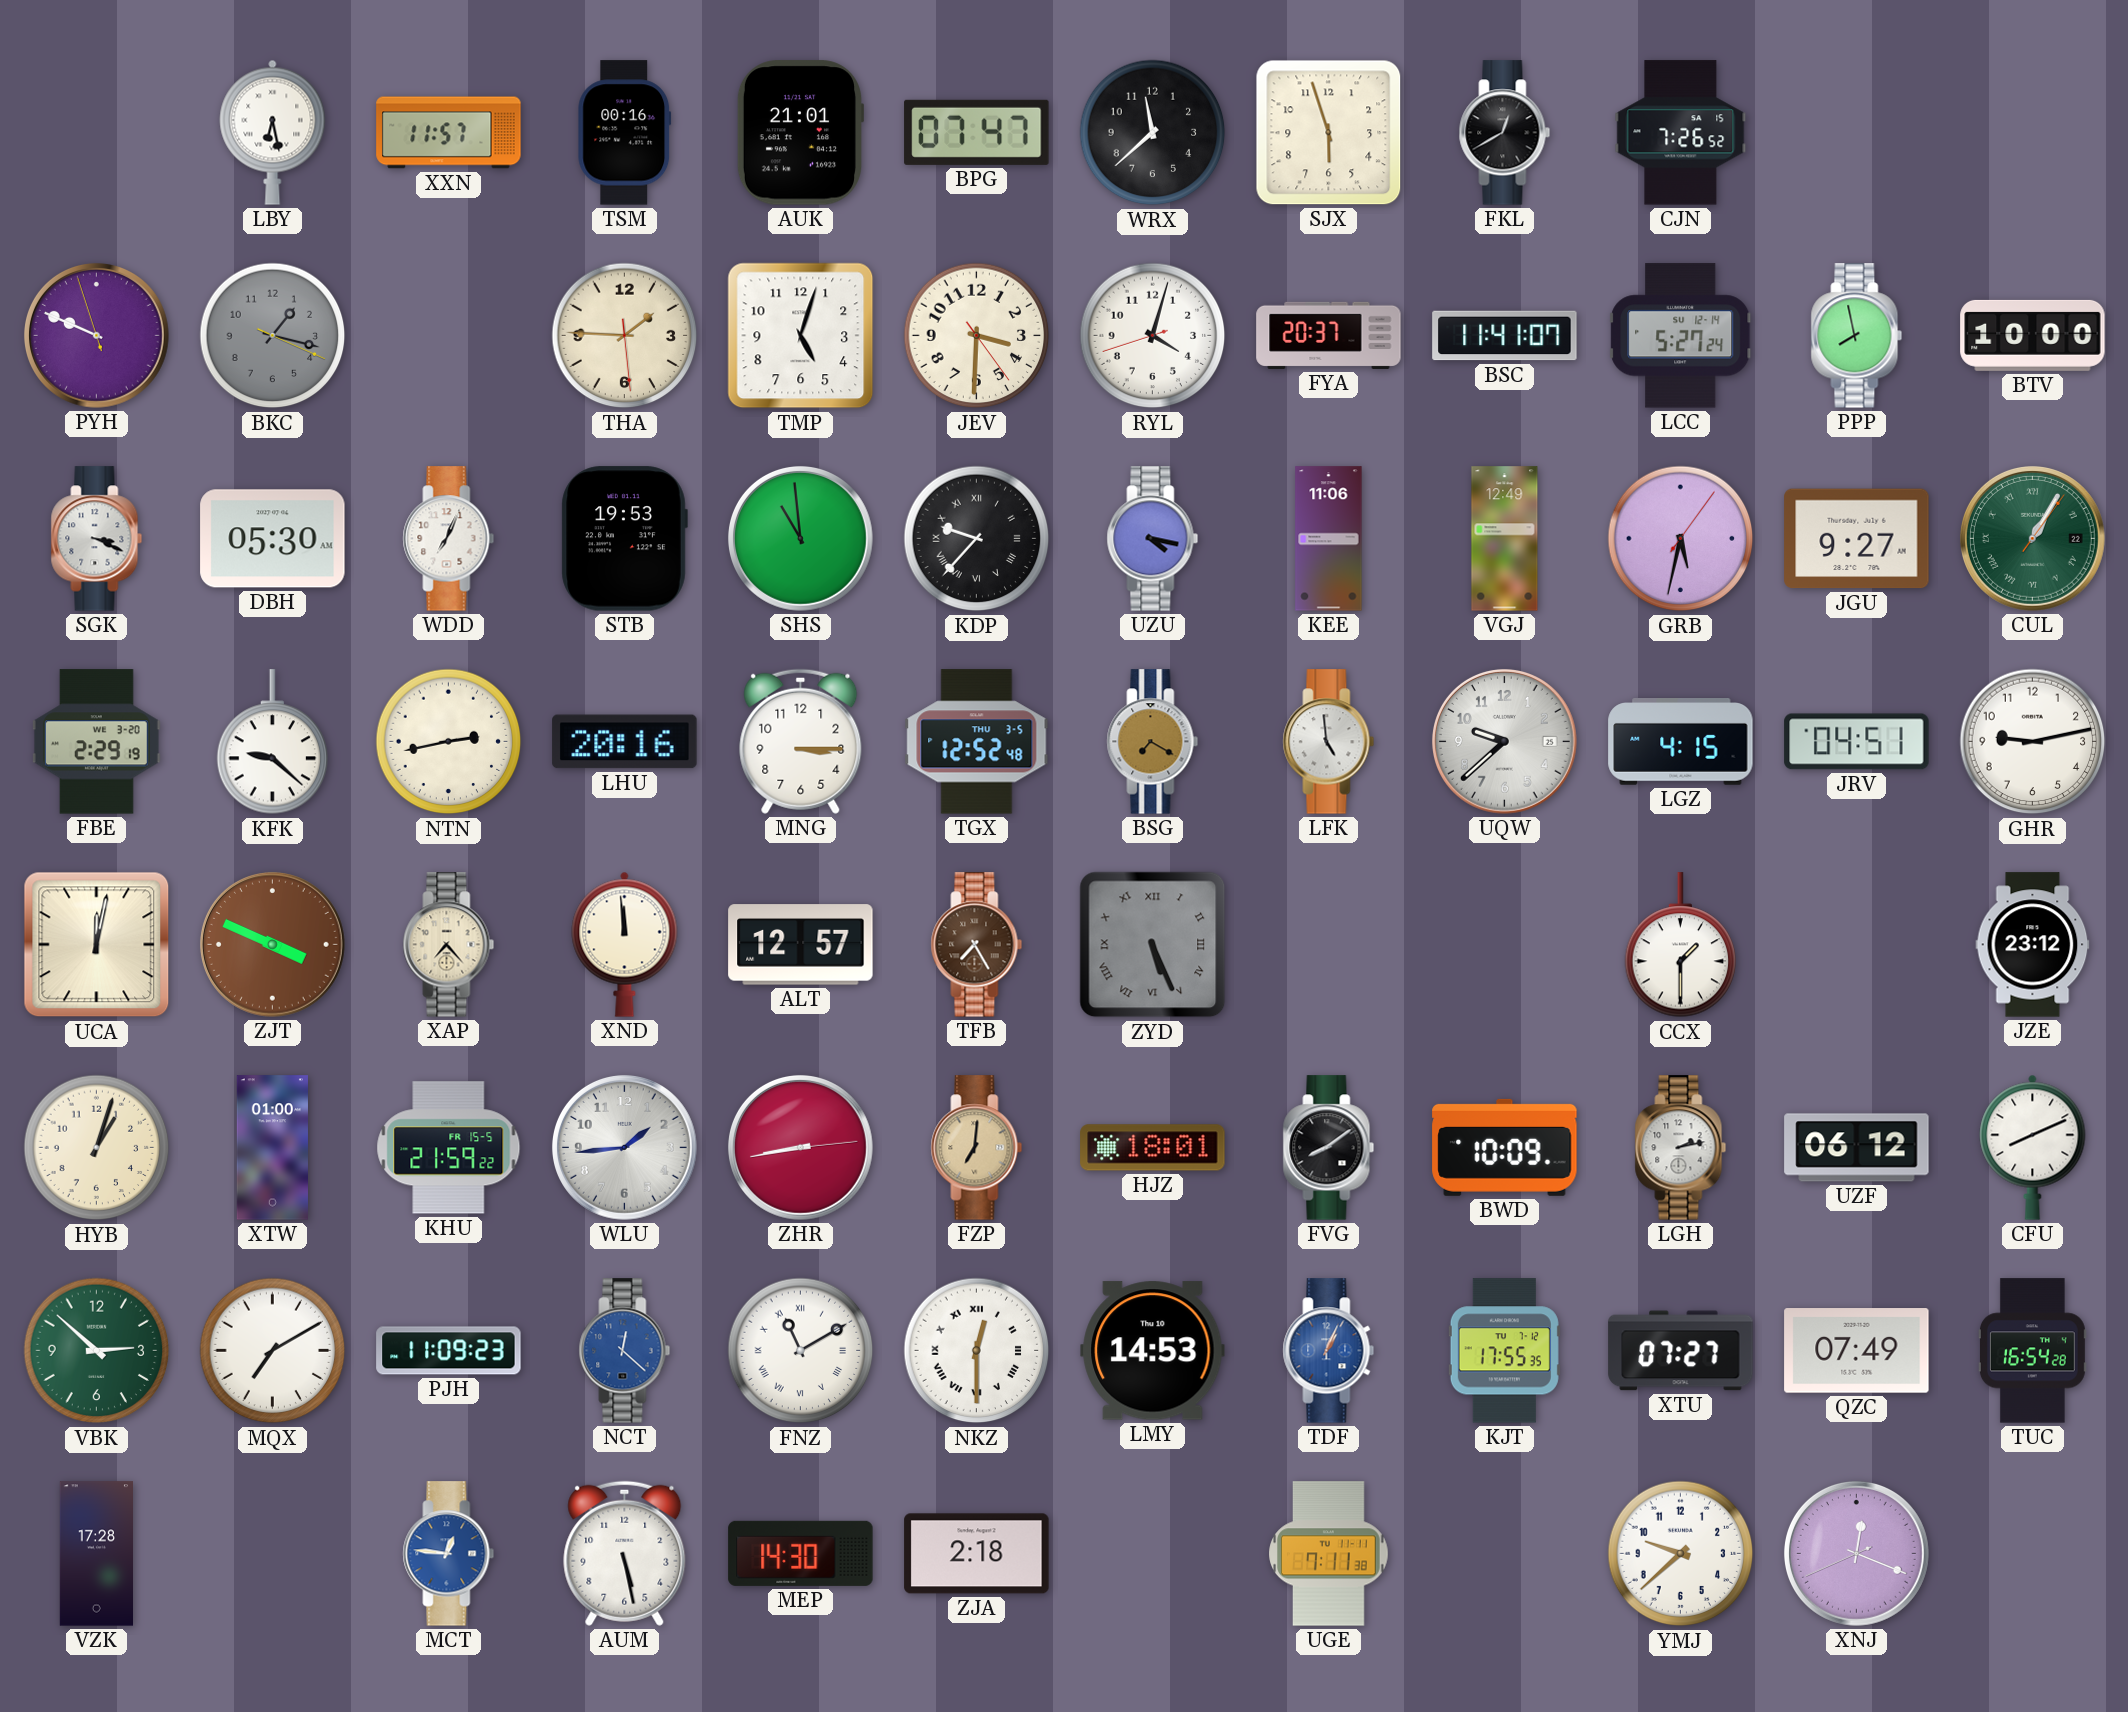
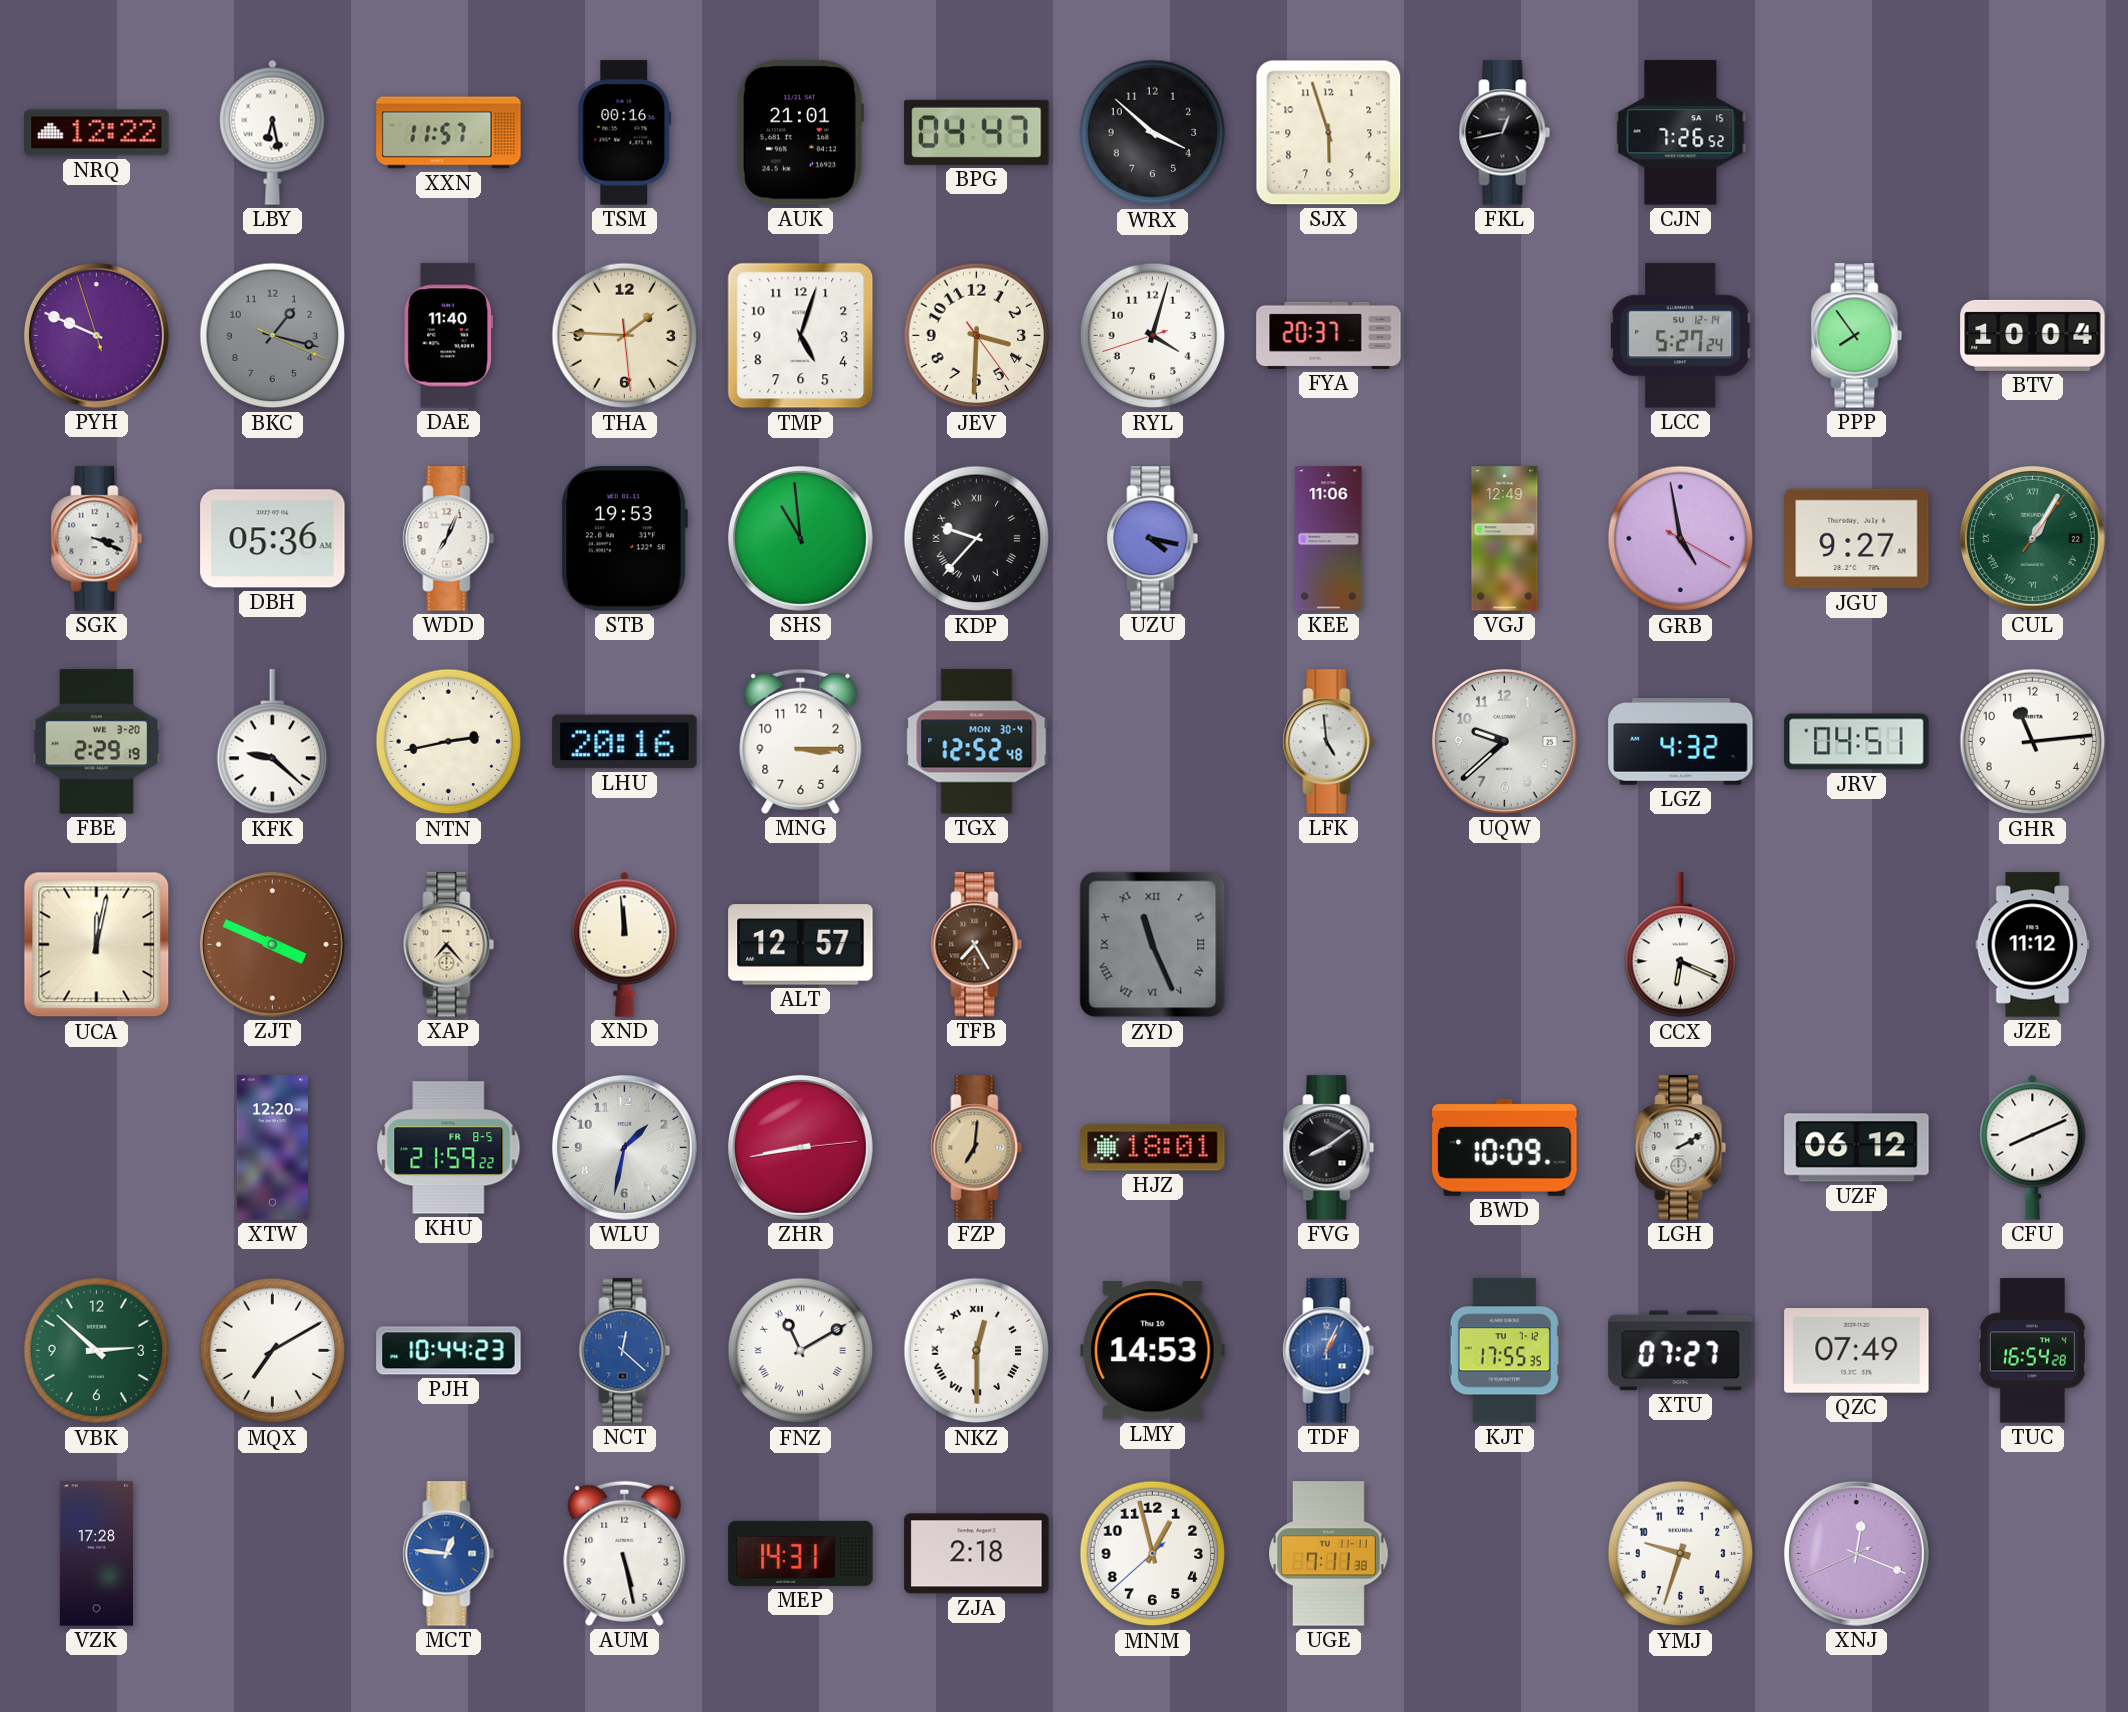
NRQ: none -> 12:22
BPG: 07:47 -> 04:47
WRX: 11:38 -> 3:52
FKL: 12:40 -> 12:43
DAE: none -> 11:40
BSC: 11:41 -> none
PPP: 7:58 -> 7:54
BTV: 10:00 -> 10:04
DBH: 05:30 -> 05:36
GRB: 5:32 -> 4:58
TGX date: THU 3-5 -> MON 30-4
BSG: 7:20 -> none
LGZ: 4:15 -> 4:32
GHR: 9:13 -> 11:14
ZYD: 5:26 -> 11:26
CCX: 1:30 -> 6:19
JZE: 23:12 -> 11:12
HYB: 1:03 -> none
XTW: 01:00 -> 12:20
KHU date: FR 15-5 -> FR 8-5
WLU: 1:44 -> 1:32
LGH: 2:13 -> 2:10
PJH: 11:09 -> 10:44
MEP: 14:30 -> 14:31
MNM: none -> 12:57
YMJ: 9:38 -> 9:33
